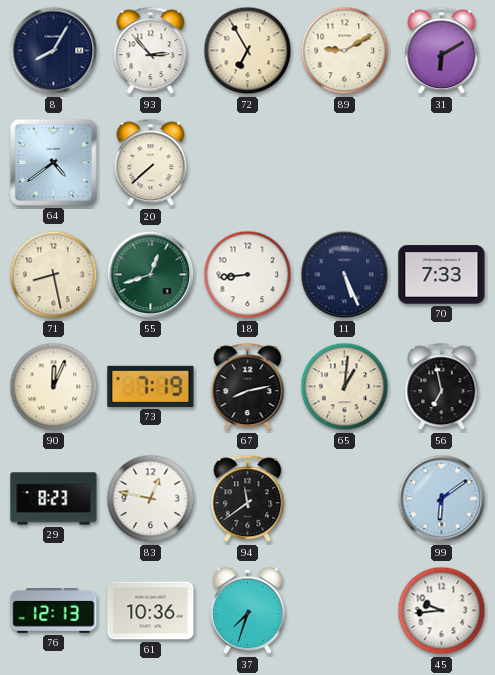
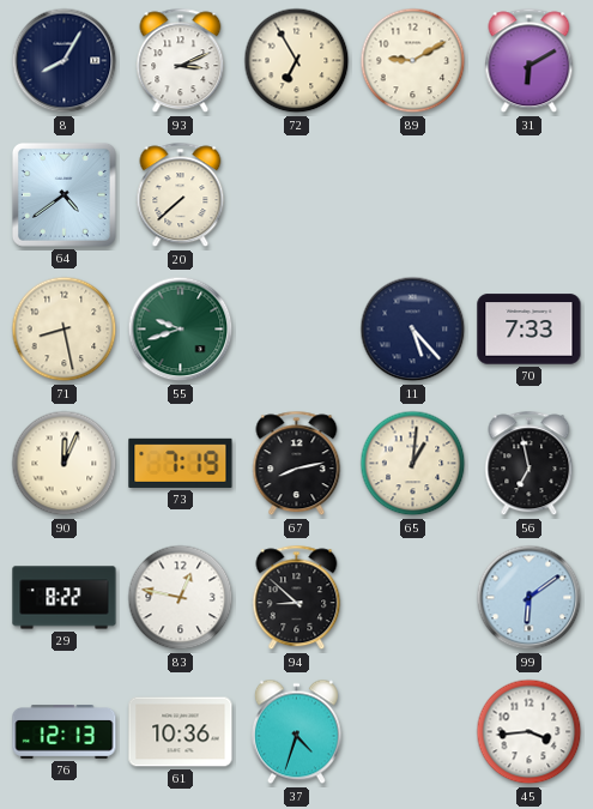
93: 2:53 -> 3:11
55: 12:42 -> 9:42
18: 8:44 -> none
11: 5:26 -> 5:23
29: 8:23 -> 8:22
94: 11:39 -> 8:52
37: 7:33 -> 4:33
45: 9:44 -> 3:44
